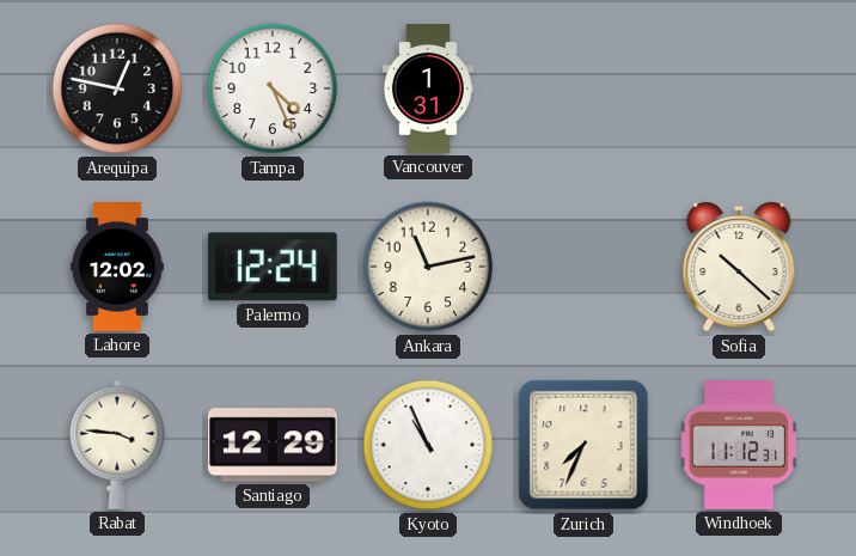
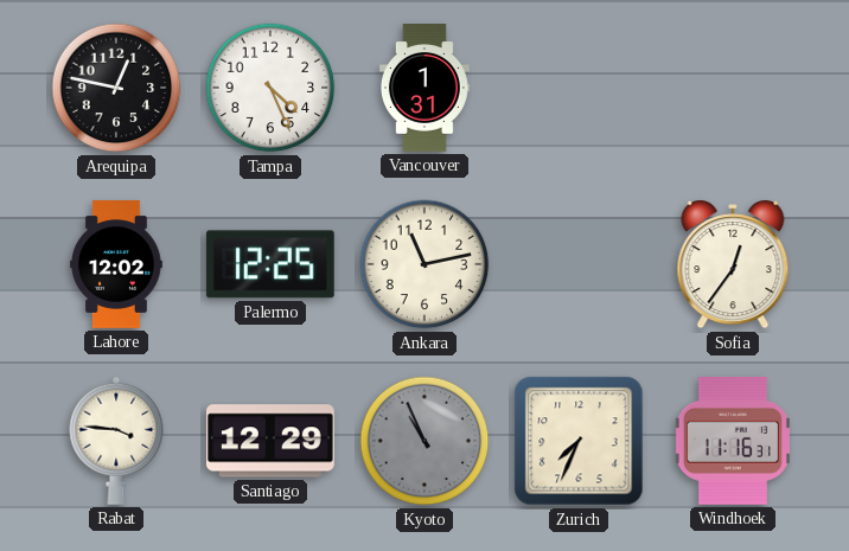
Palermo: 12:24 -> 12:25
Sofia: 10:22 -> 12:36
Kyoto dial: white -> grey
Windhoek: 11:12 -> 11:16
